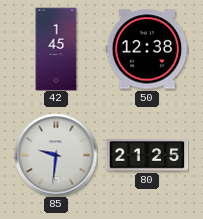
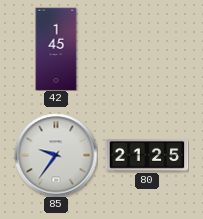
50: 12:38 -> none
85: 9:31 -> 9:36
